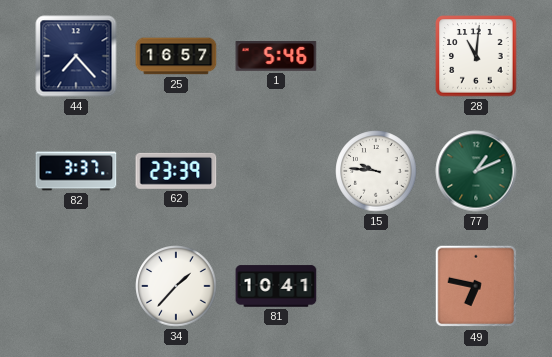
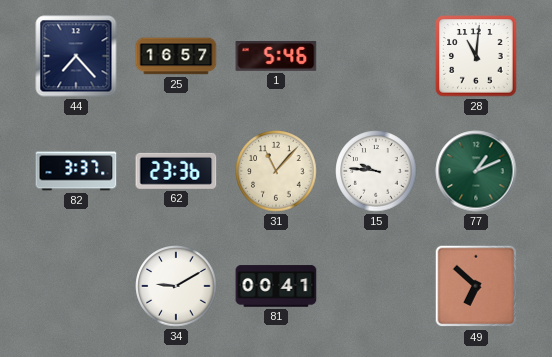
62: 23:39 -> 23:36
31: none -> 11:07
34: 1:37 -> 9:10
81: 10:41 -> 00:41
49: 6:47 -> 6:52
